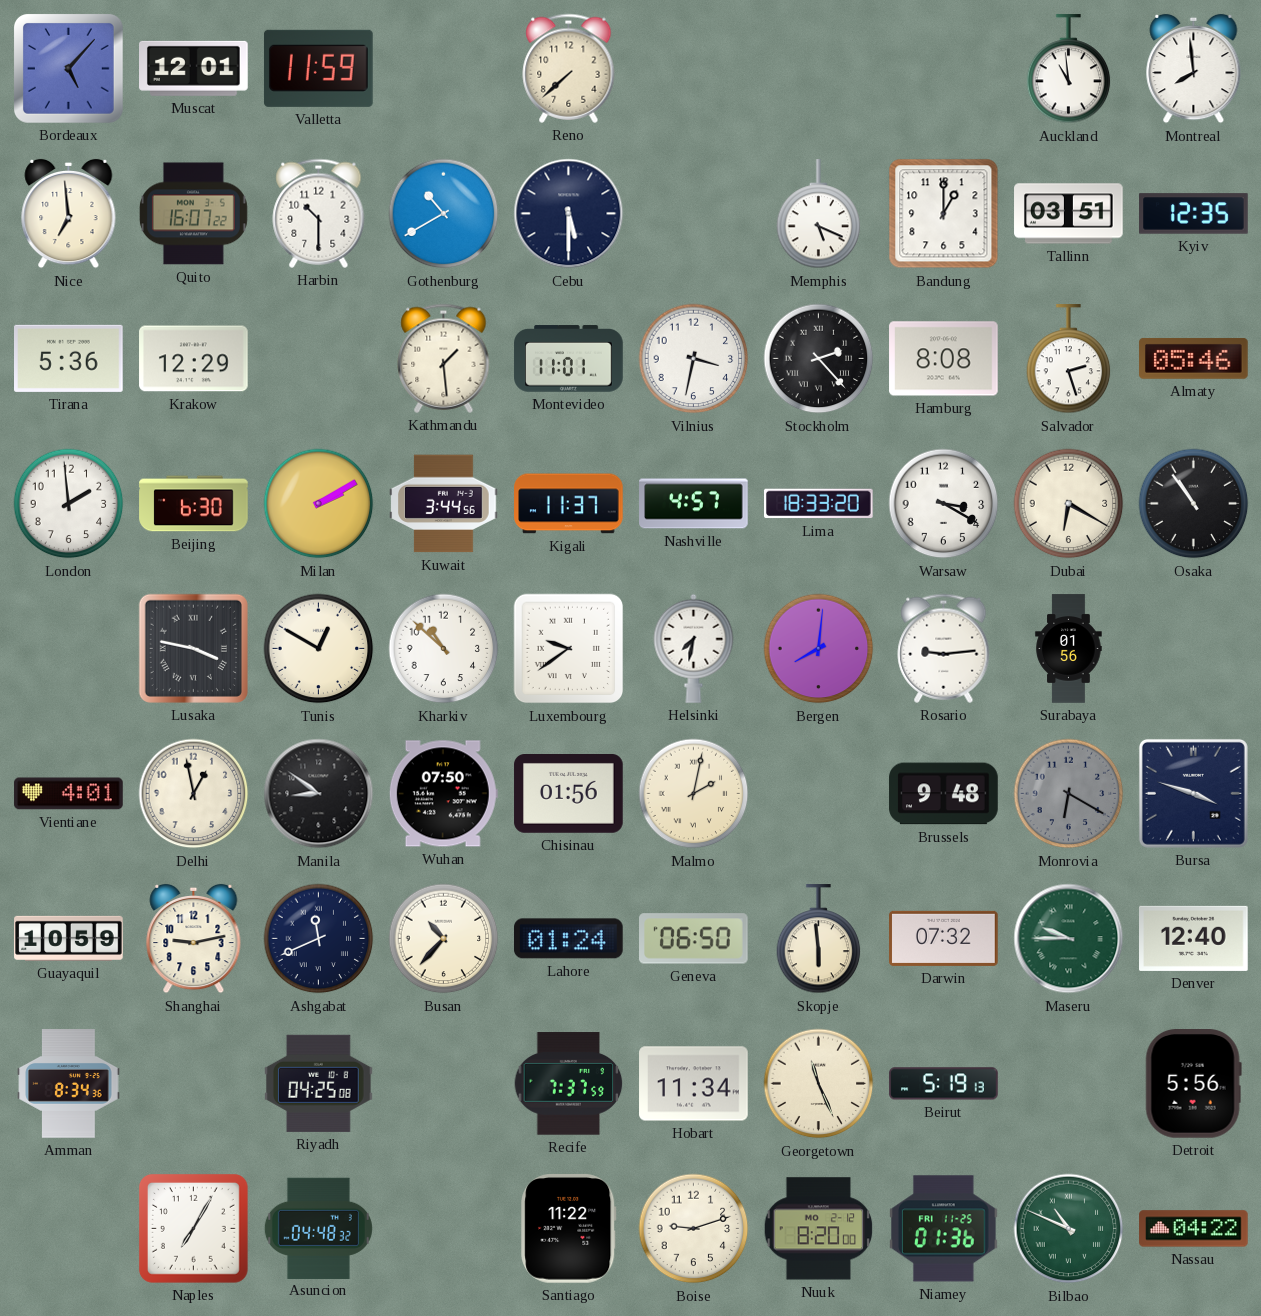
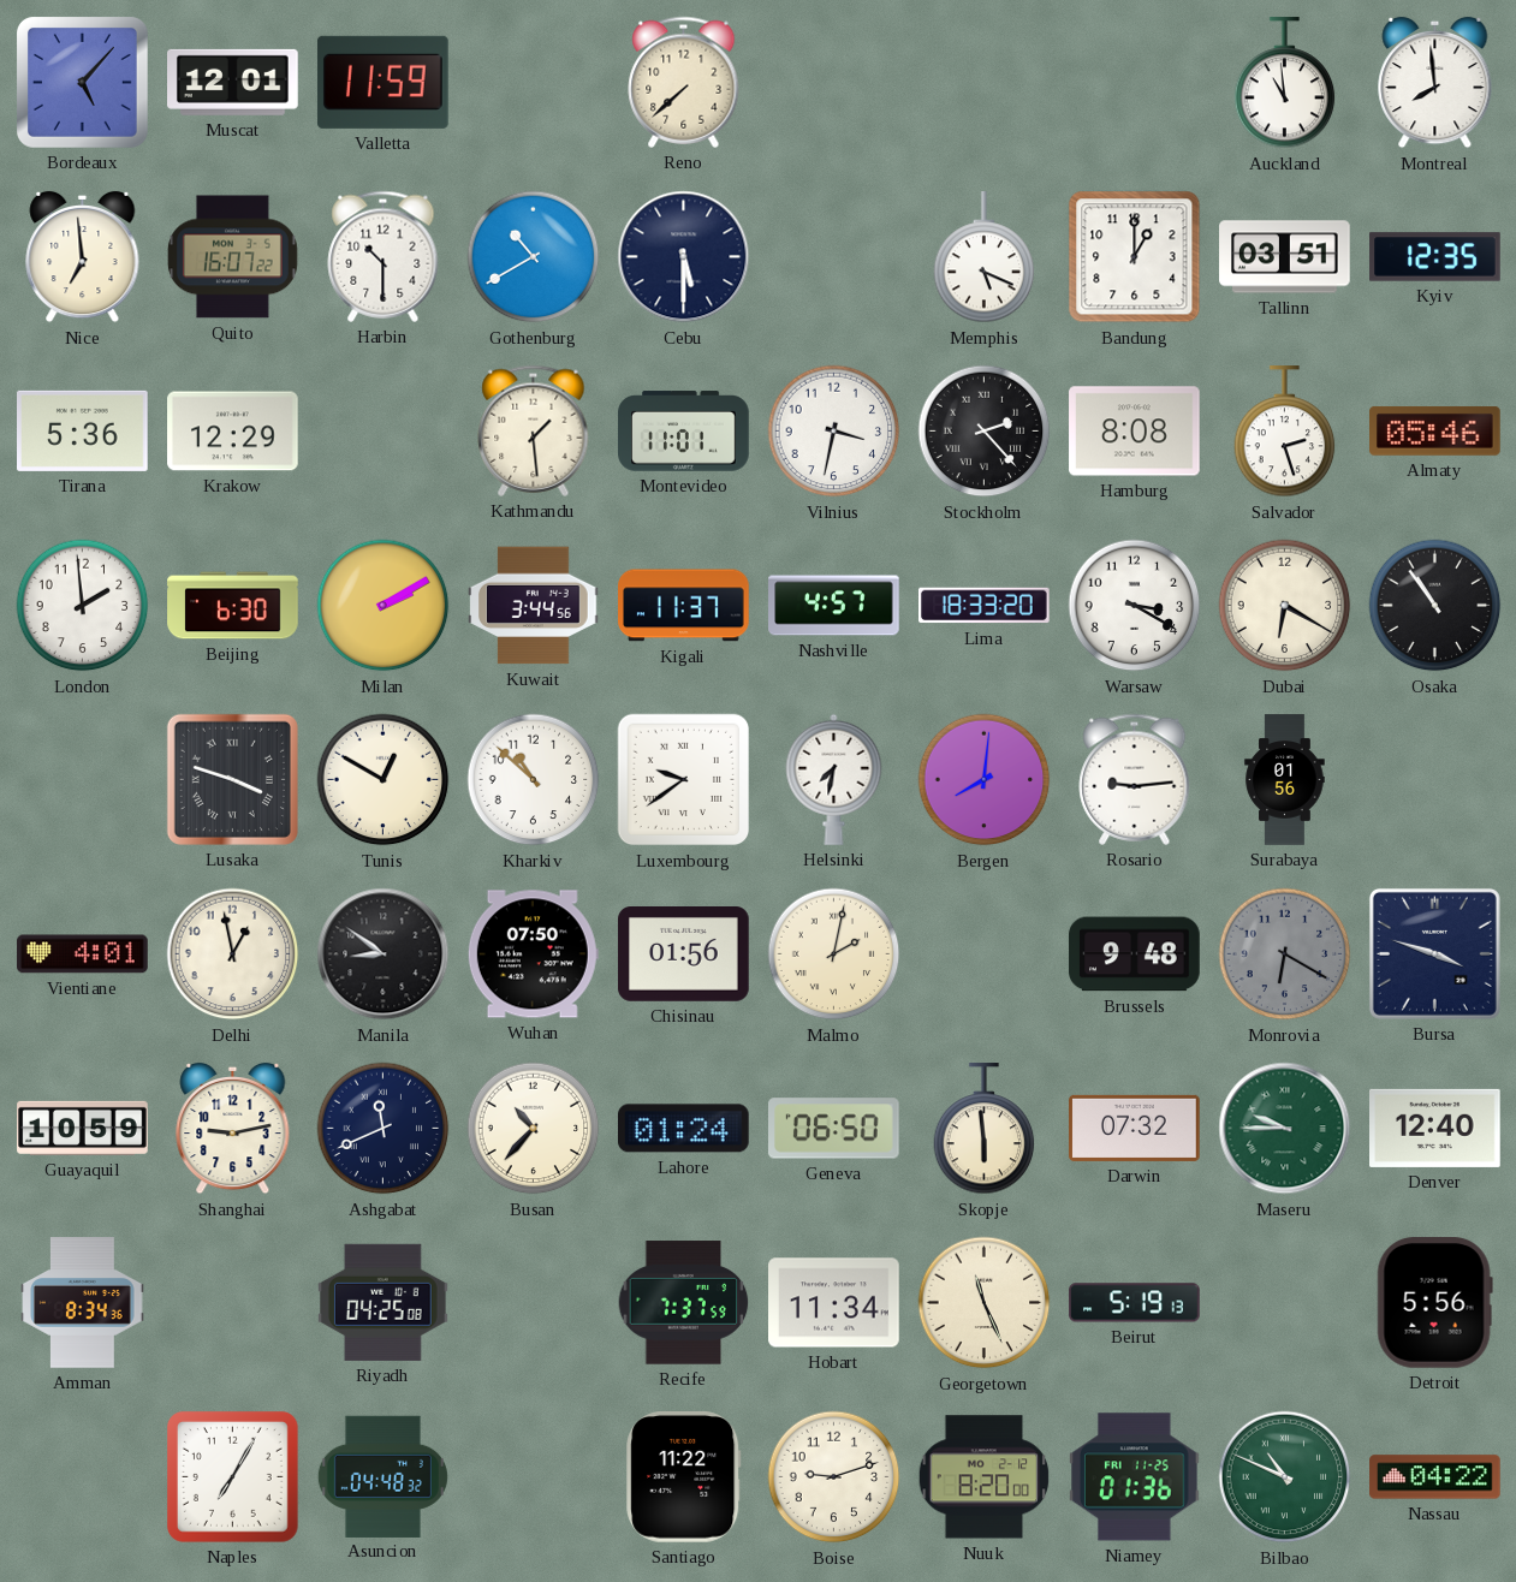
Lusaka: 3:47 -> 3:48
